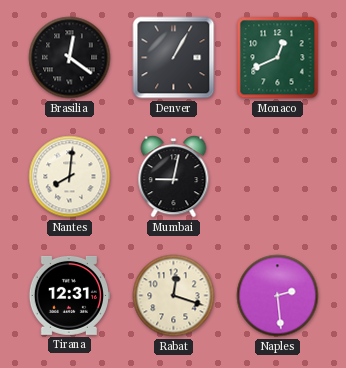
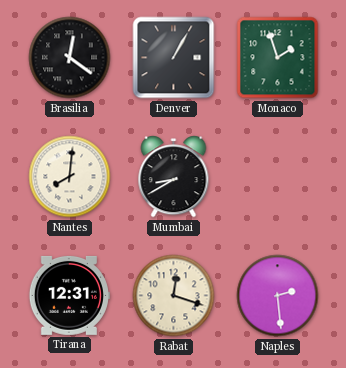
Monaco: 12:41 -> 1:57
Mumbai: 9:02 -> 8:40
